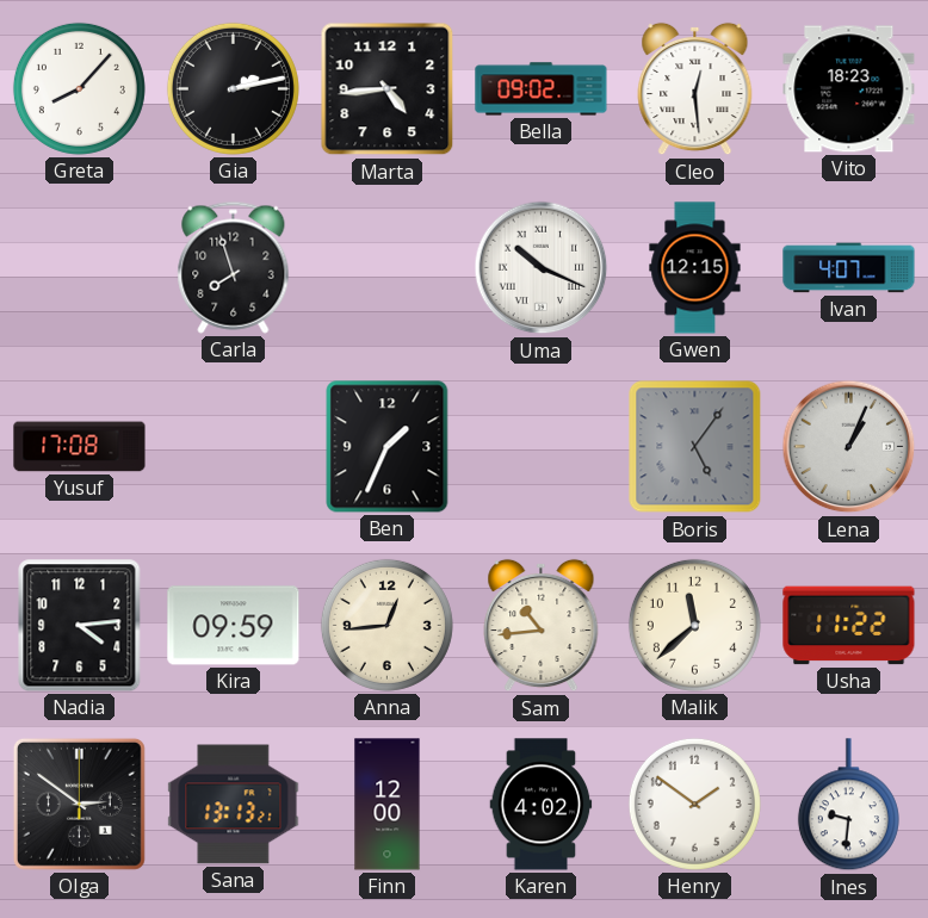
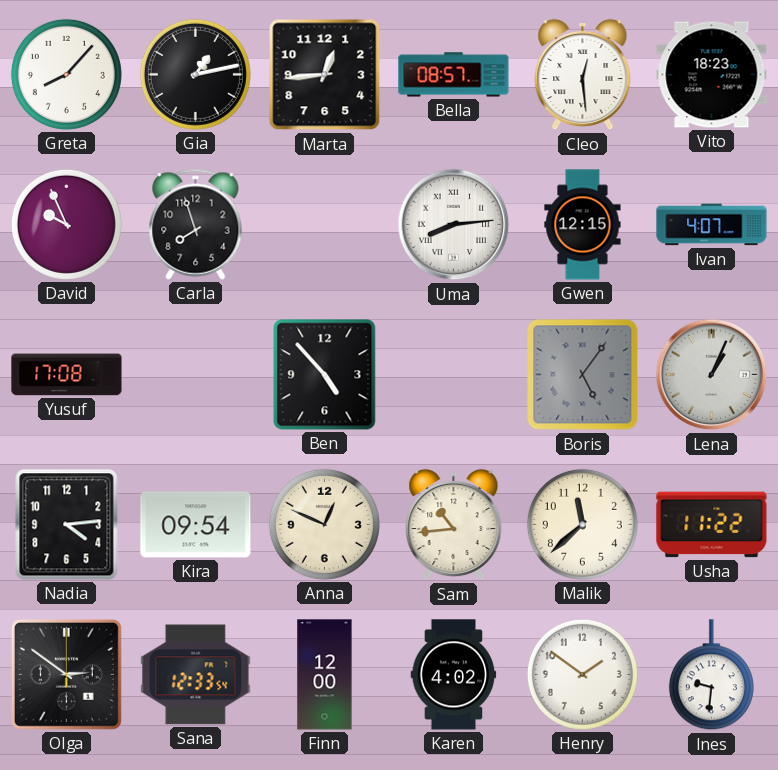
Gia: 2:13 -> 1:13
Marta: 4:44 -> 12:44
Bella: 09:02 -> 08:57
David: none -> 9:56
Uma: 10:19 -> 8:14
Ben: 1:34 -> 4:53
Kira: 09:59 -> 09:54
Anna: 12:44 -> 12:49
Sana: 13:13 -> 12:33
